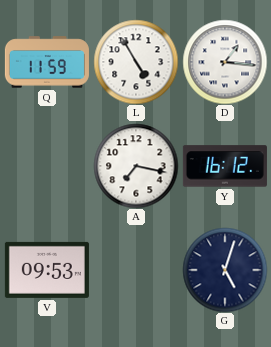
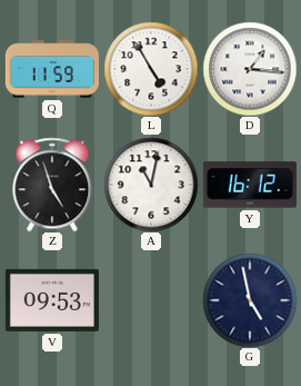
Z: none -> 4:57
A: 7:17 -> 11:02
G: 5:03 -> 4:58
